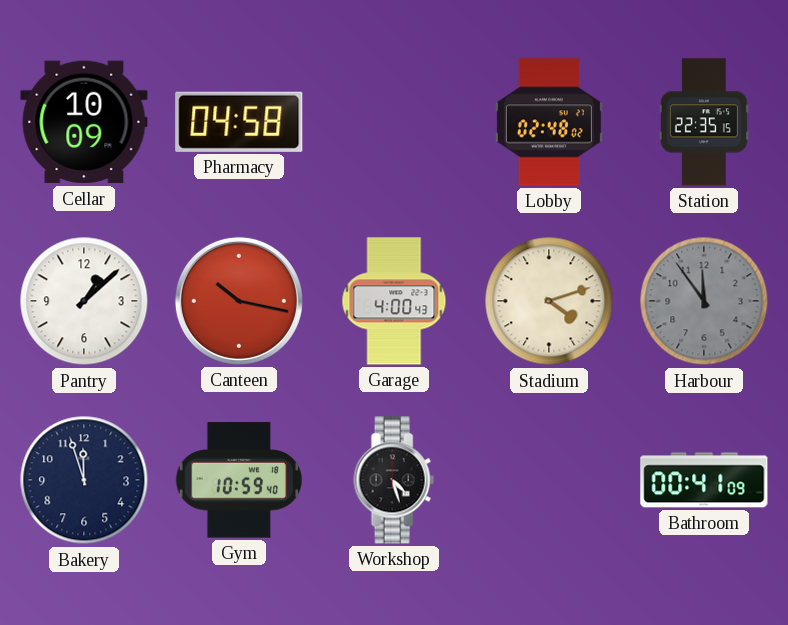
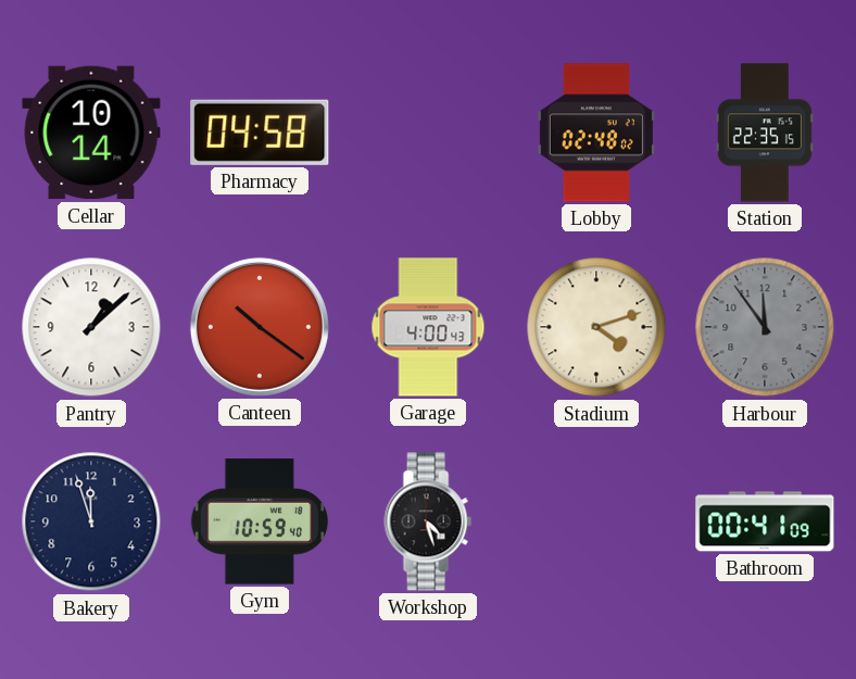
Cellar: 10:09 -> 10:14
Canteen: 10:17 -> 10:21
